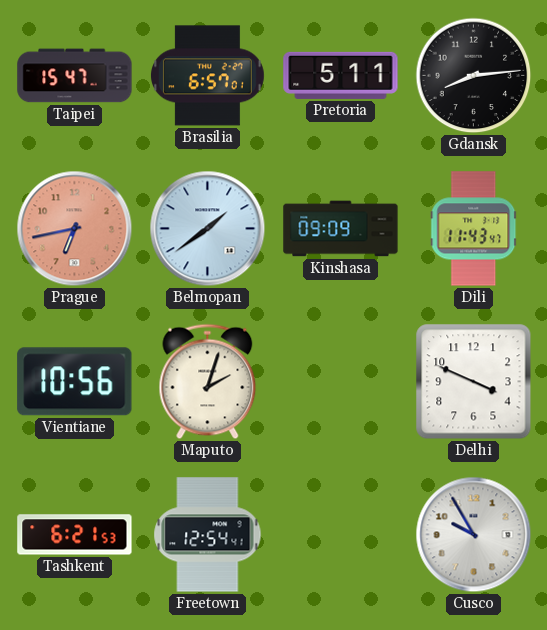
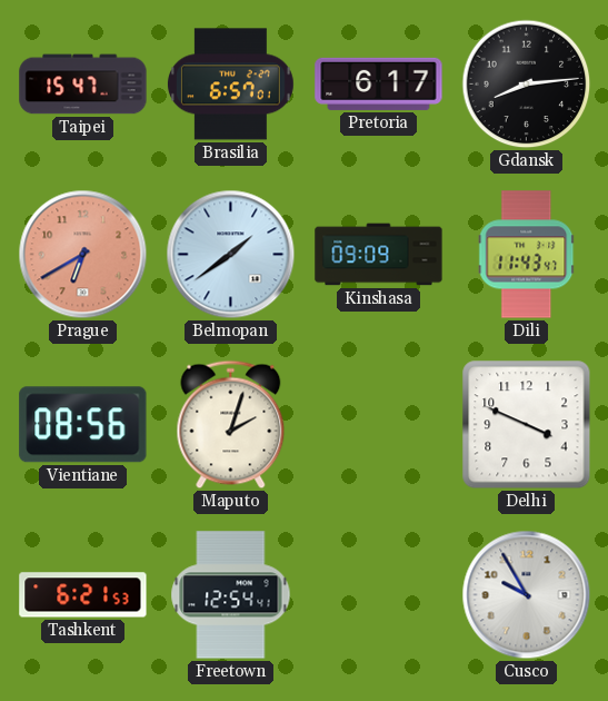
Pretoria: 5:11 -> 6:17
Prague: 6:43 -> 6:40
Vientiane: 10:56 -> 08:56
